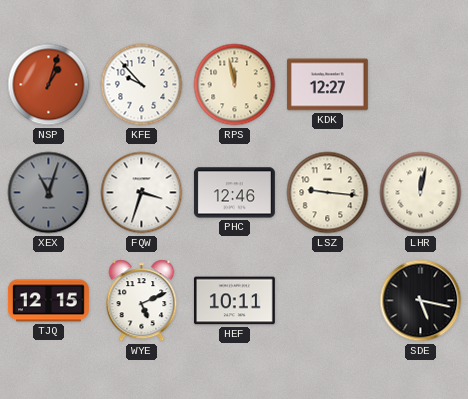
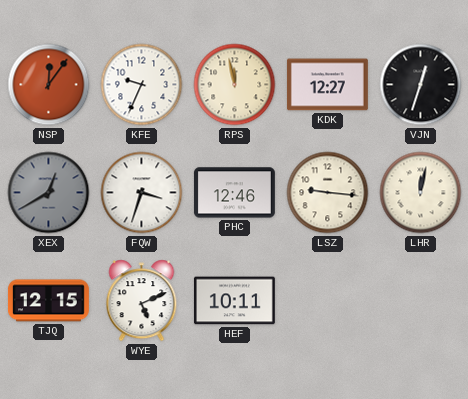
NSP: 1:03 -> 12:06
KFE: 9:53 -> 9:34
VJN: none -> 12:33
XEX: 11:03 -> 12:40
SDE: 5:17 -> none
